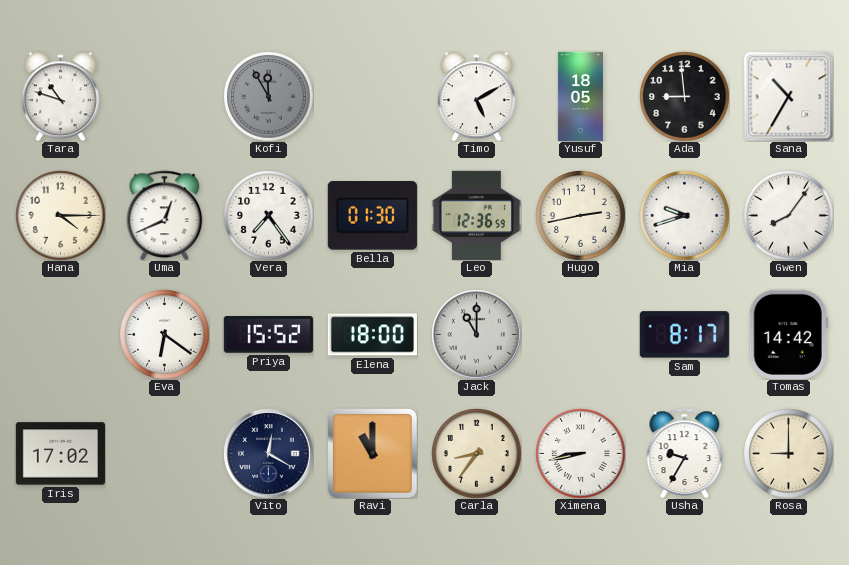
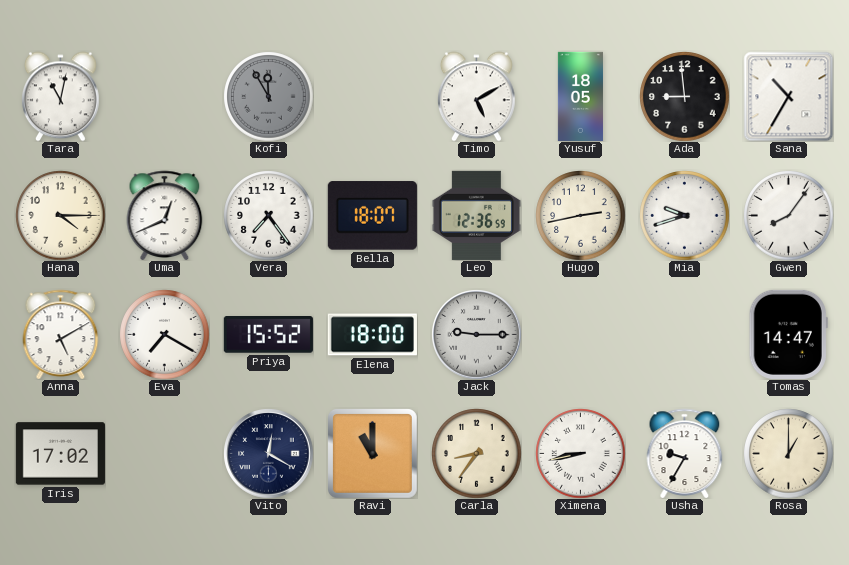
Tara: 10:48 -> 11:02
Bella: 01:30 -> 18:07
Anna: none -> 5:10
Eva: 6:21 -> 7:20
Jack: 11:00 -> 9:15
Sam: 8:17 -> none
Tomas: 14:42 -> 14:47
Rosa: 9:00 -> 1:00
